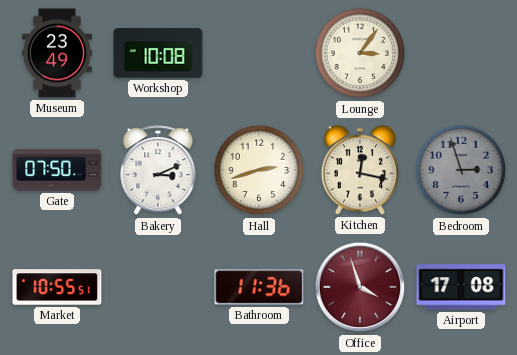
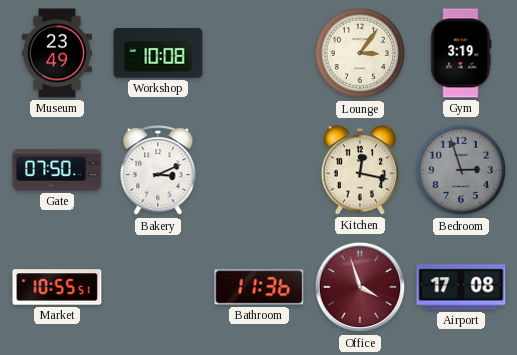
Gym: none -> 3:19
Hall: 2:42 -> none
